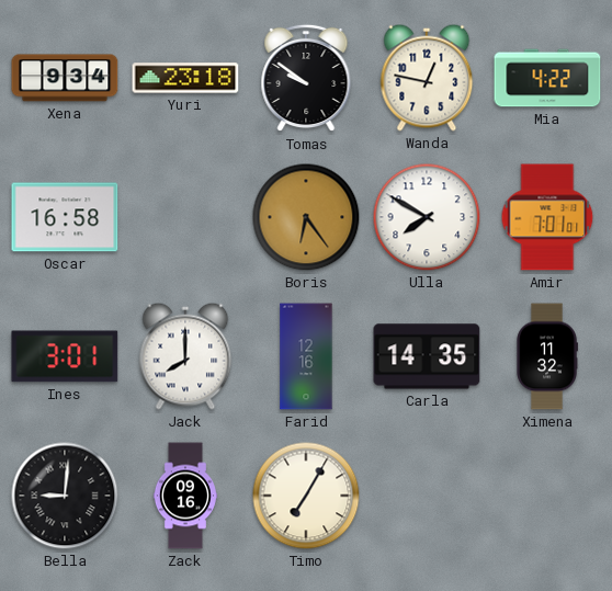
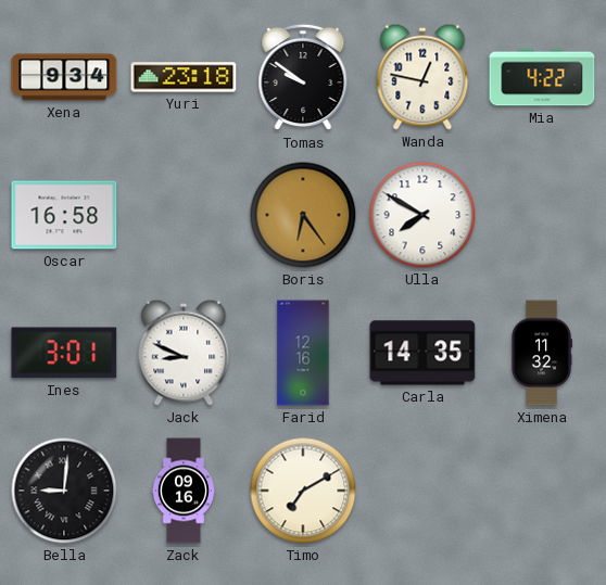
Amir: 7:01 -> none
Jack: 8:00 -> 8:49
Timo: 7:05 -> 7:10
